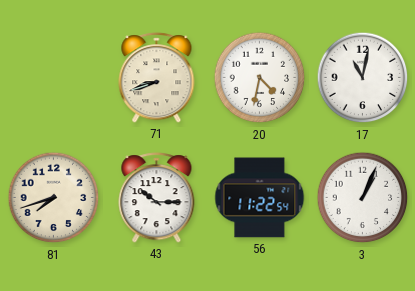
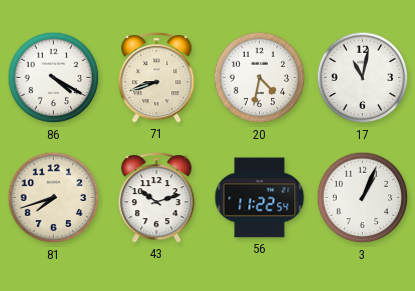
86: none -> 4:20
43: 10:15 -> 10:12
